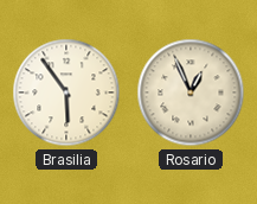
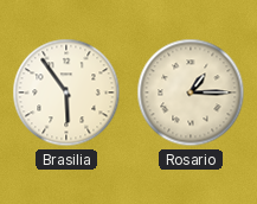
Rosario: 12:56 -> 1:15
